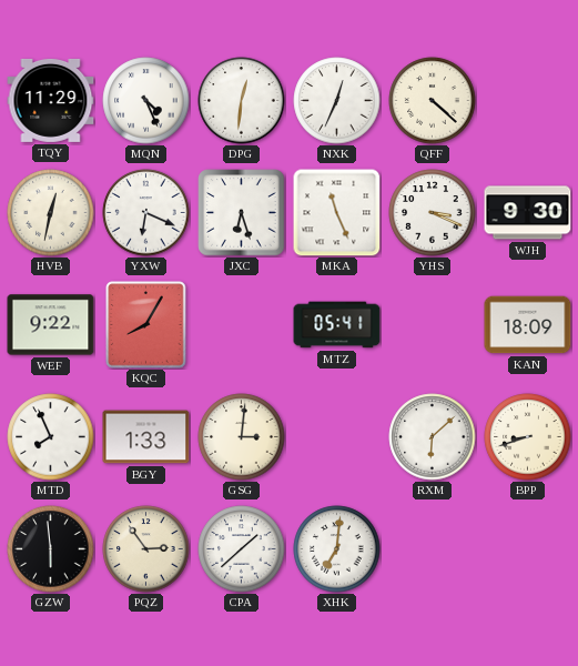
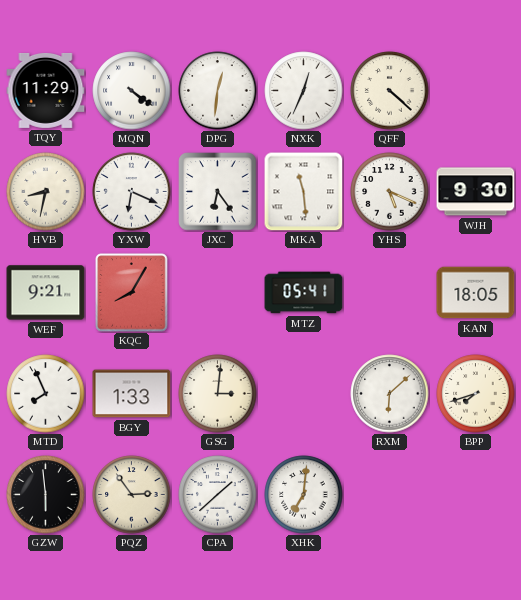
MQN: 4:26 -> 4:21
HVB: 12:32 -> 8:32
JXC: 6:27 -> 6:24
MKA: 11:26 -> 11:29
YHS: 3:19 -> 5:19
WEF: 9:22 -> 9:21
KAN: 18:09 -> 18:05
BPP: 8:42 -> 7:42
